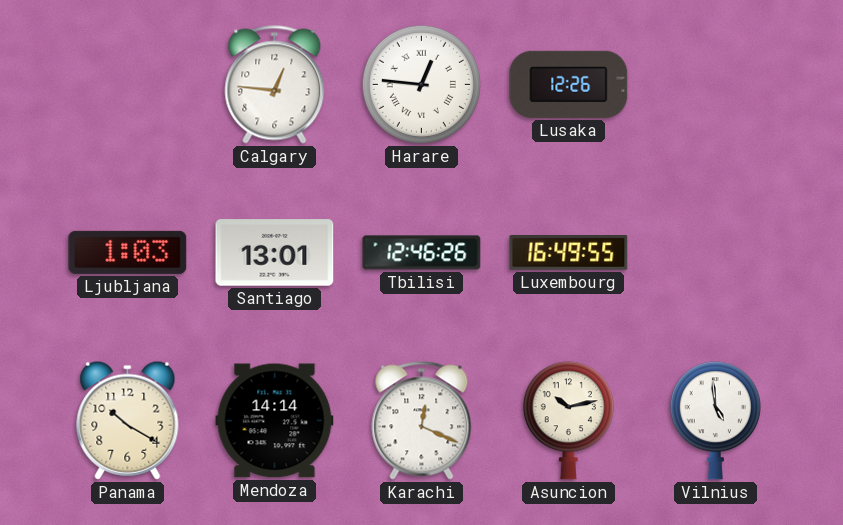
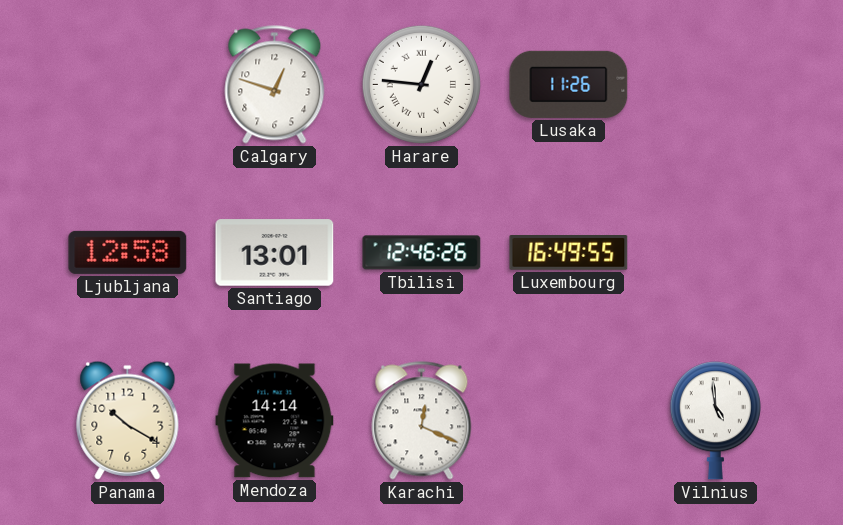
Calgary: 12:46 -> 12:48
Lusaka: 12:26 -> 11:26
Ljubljana: 1:03 -> 12:58
Asuncion: 10:13 -> none
